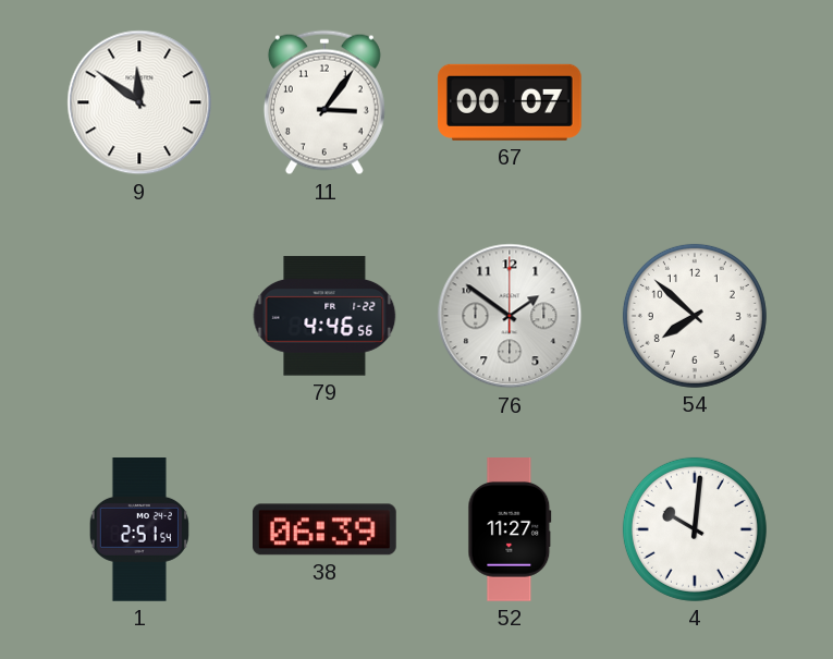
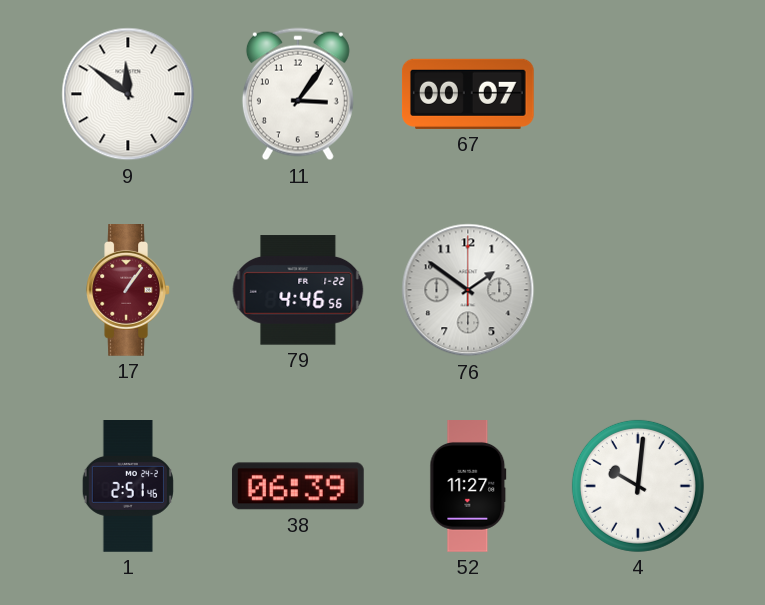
17: none -> 1:06
54: 7:52 -> none
1: 2:51:54 -> 2:51:46
